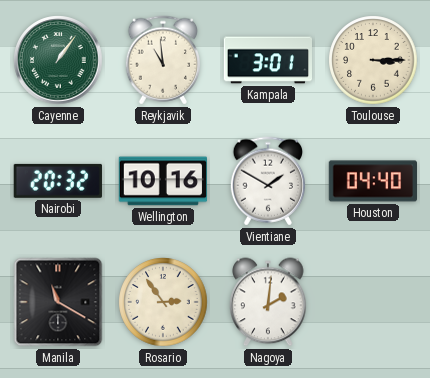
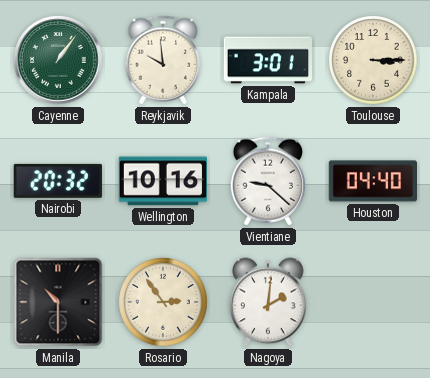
Reykjavik: 10:59 -> 9:59
Vientiane: 1:50 -> 9:22
Manila: 11:20 -> 10:30
